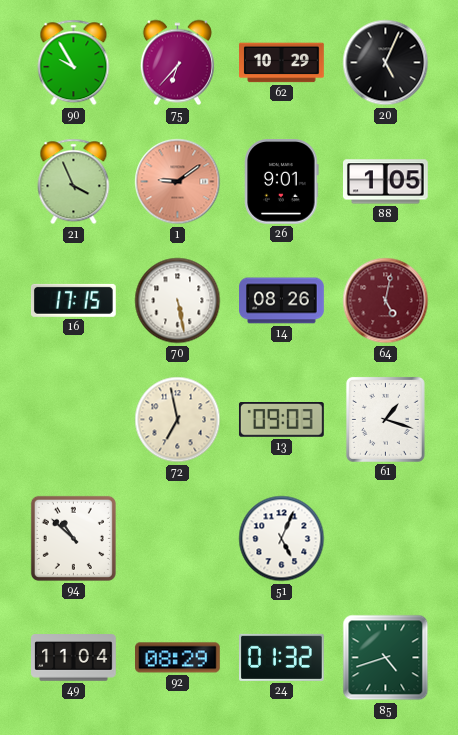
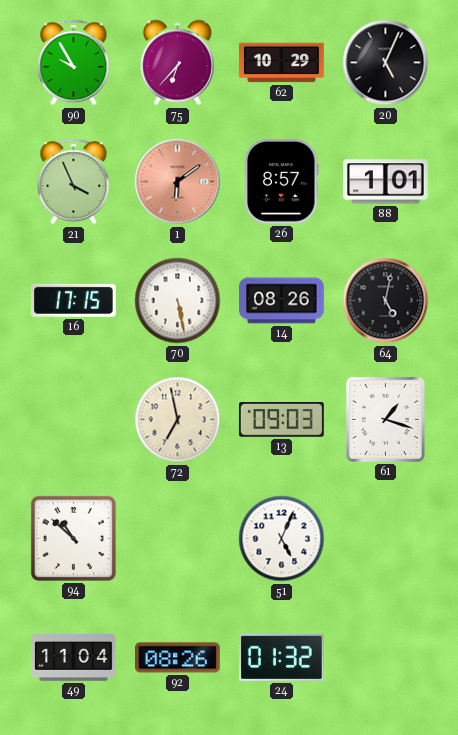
1: 9:09 -> 6:09
26: 9:01 -> 8:57
88: 1:05 -> 1:01
64 dial: burgundy -> black
92: 08:29 -> 08:26
85: 4:42 -> none
